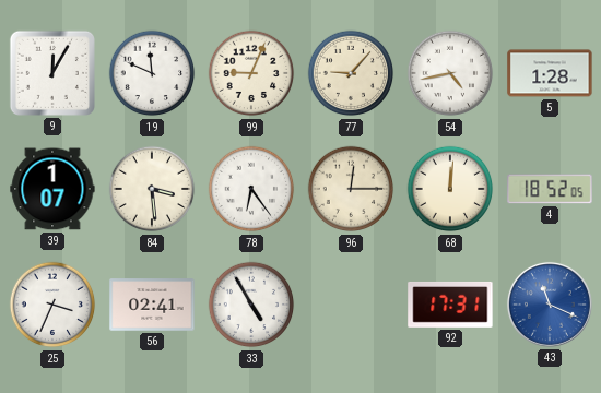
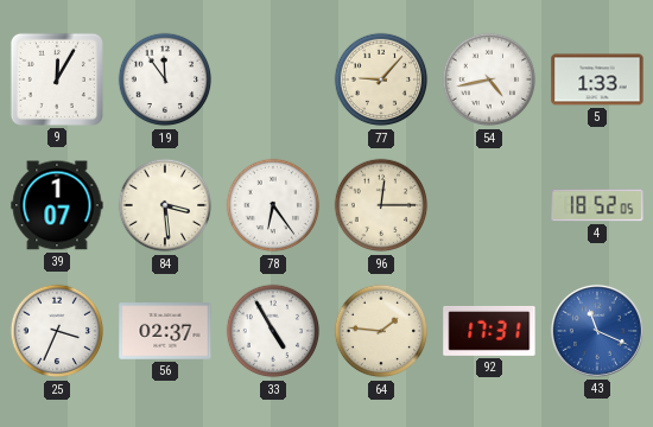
19: 11:49 -> 11:54
99: 9:04 -> none
5: 1:28 -> 1:33
68: 12:01 -> none
56: 02:41 -> 02:37
64: none -> 1:46
